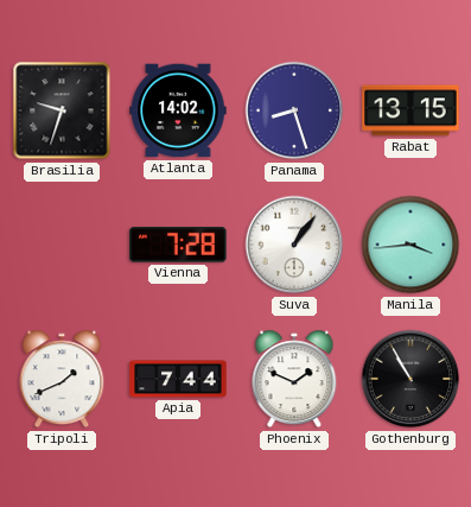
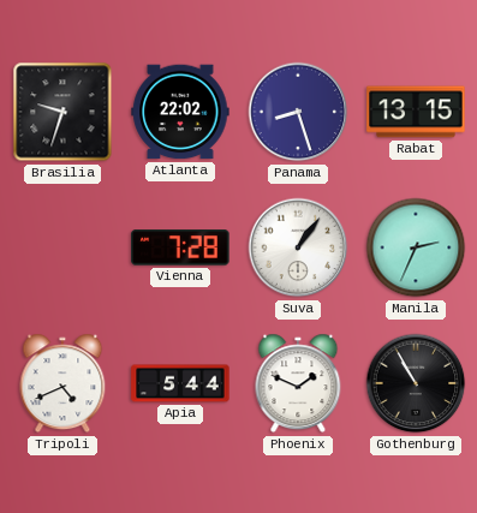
Atlanta: 14:02 -> 22:02
Manila: 3:44 -> 2:34
Tripoli: 1:41 -> 4:41
Apia: 7:44 -> 5:44
